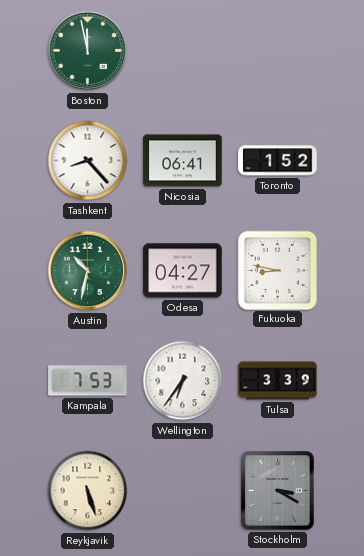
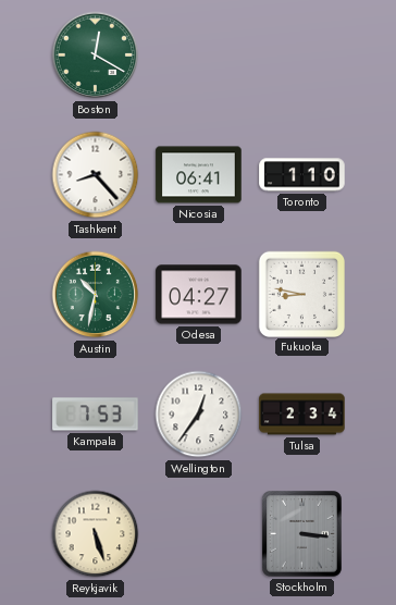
Boston: 11:58 -> 12:20
Toronto: 1:52 -> 1:10
Wellington: 6:36 -> 12:36
Tulsa: 3:39 -> 2:34
Stockholm: 3:20 -> 3:16
